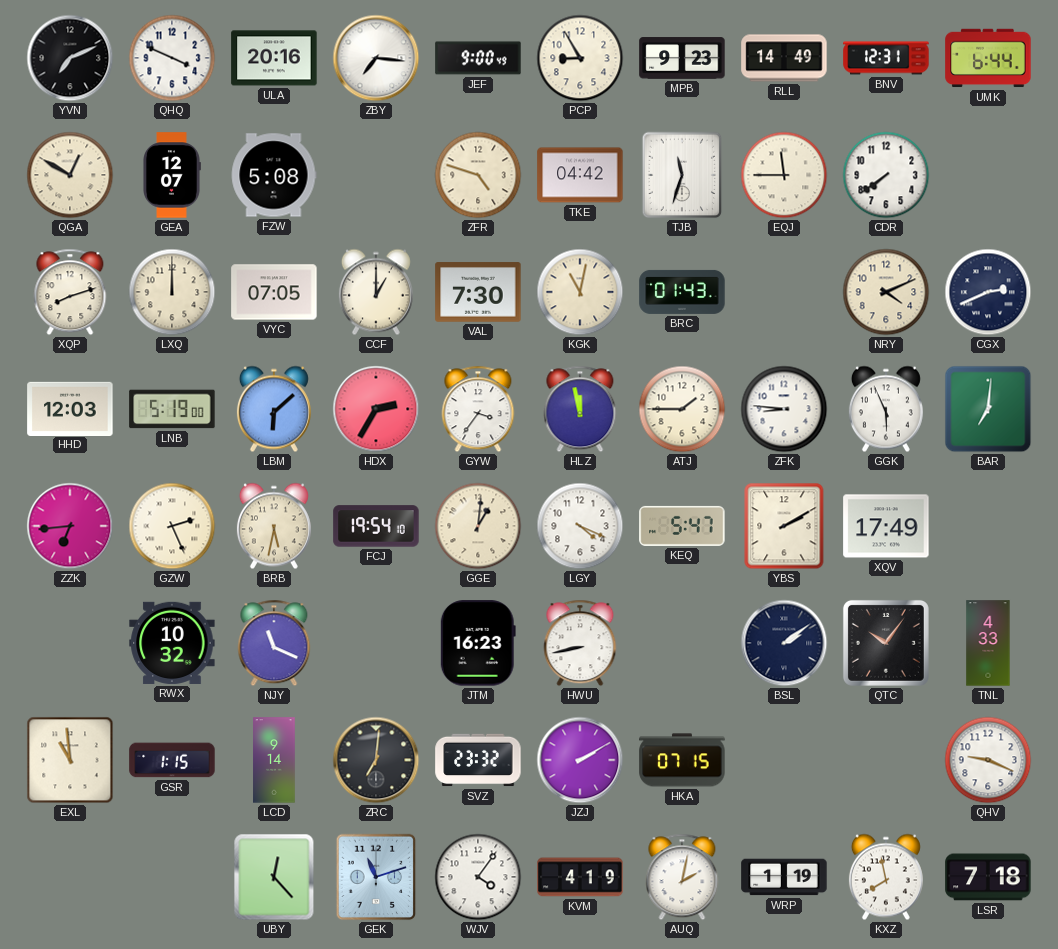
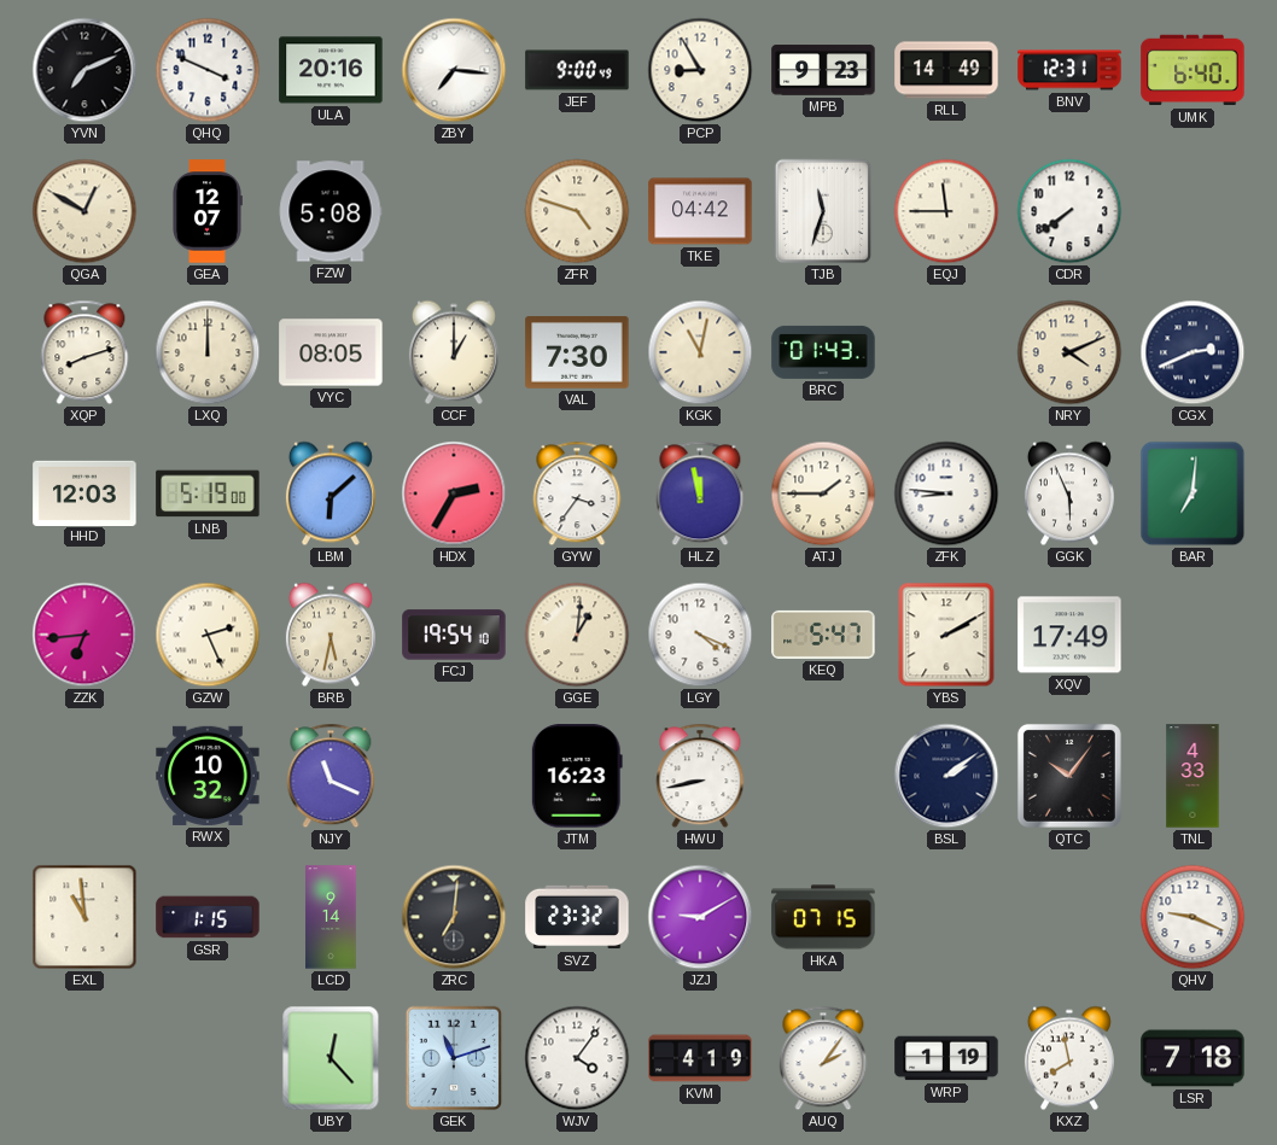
UMK: 6:44 -> 6:40
VYC: 07:05 -> 08:05
JZJ: 2:10 -> 9:10
AUQ: 2:02 -> 2:06
